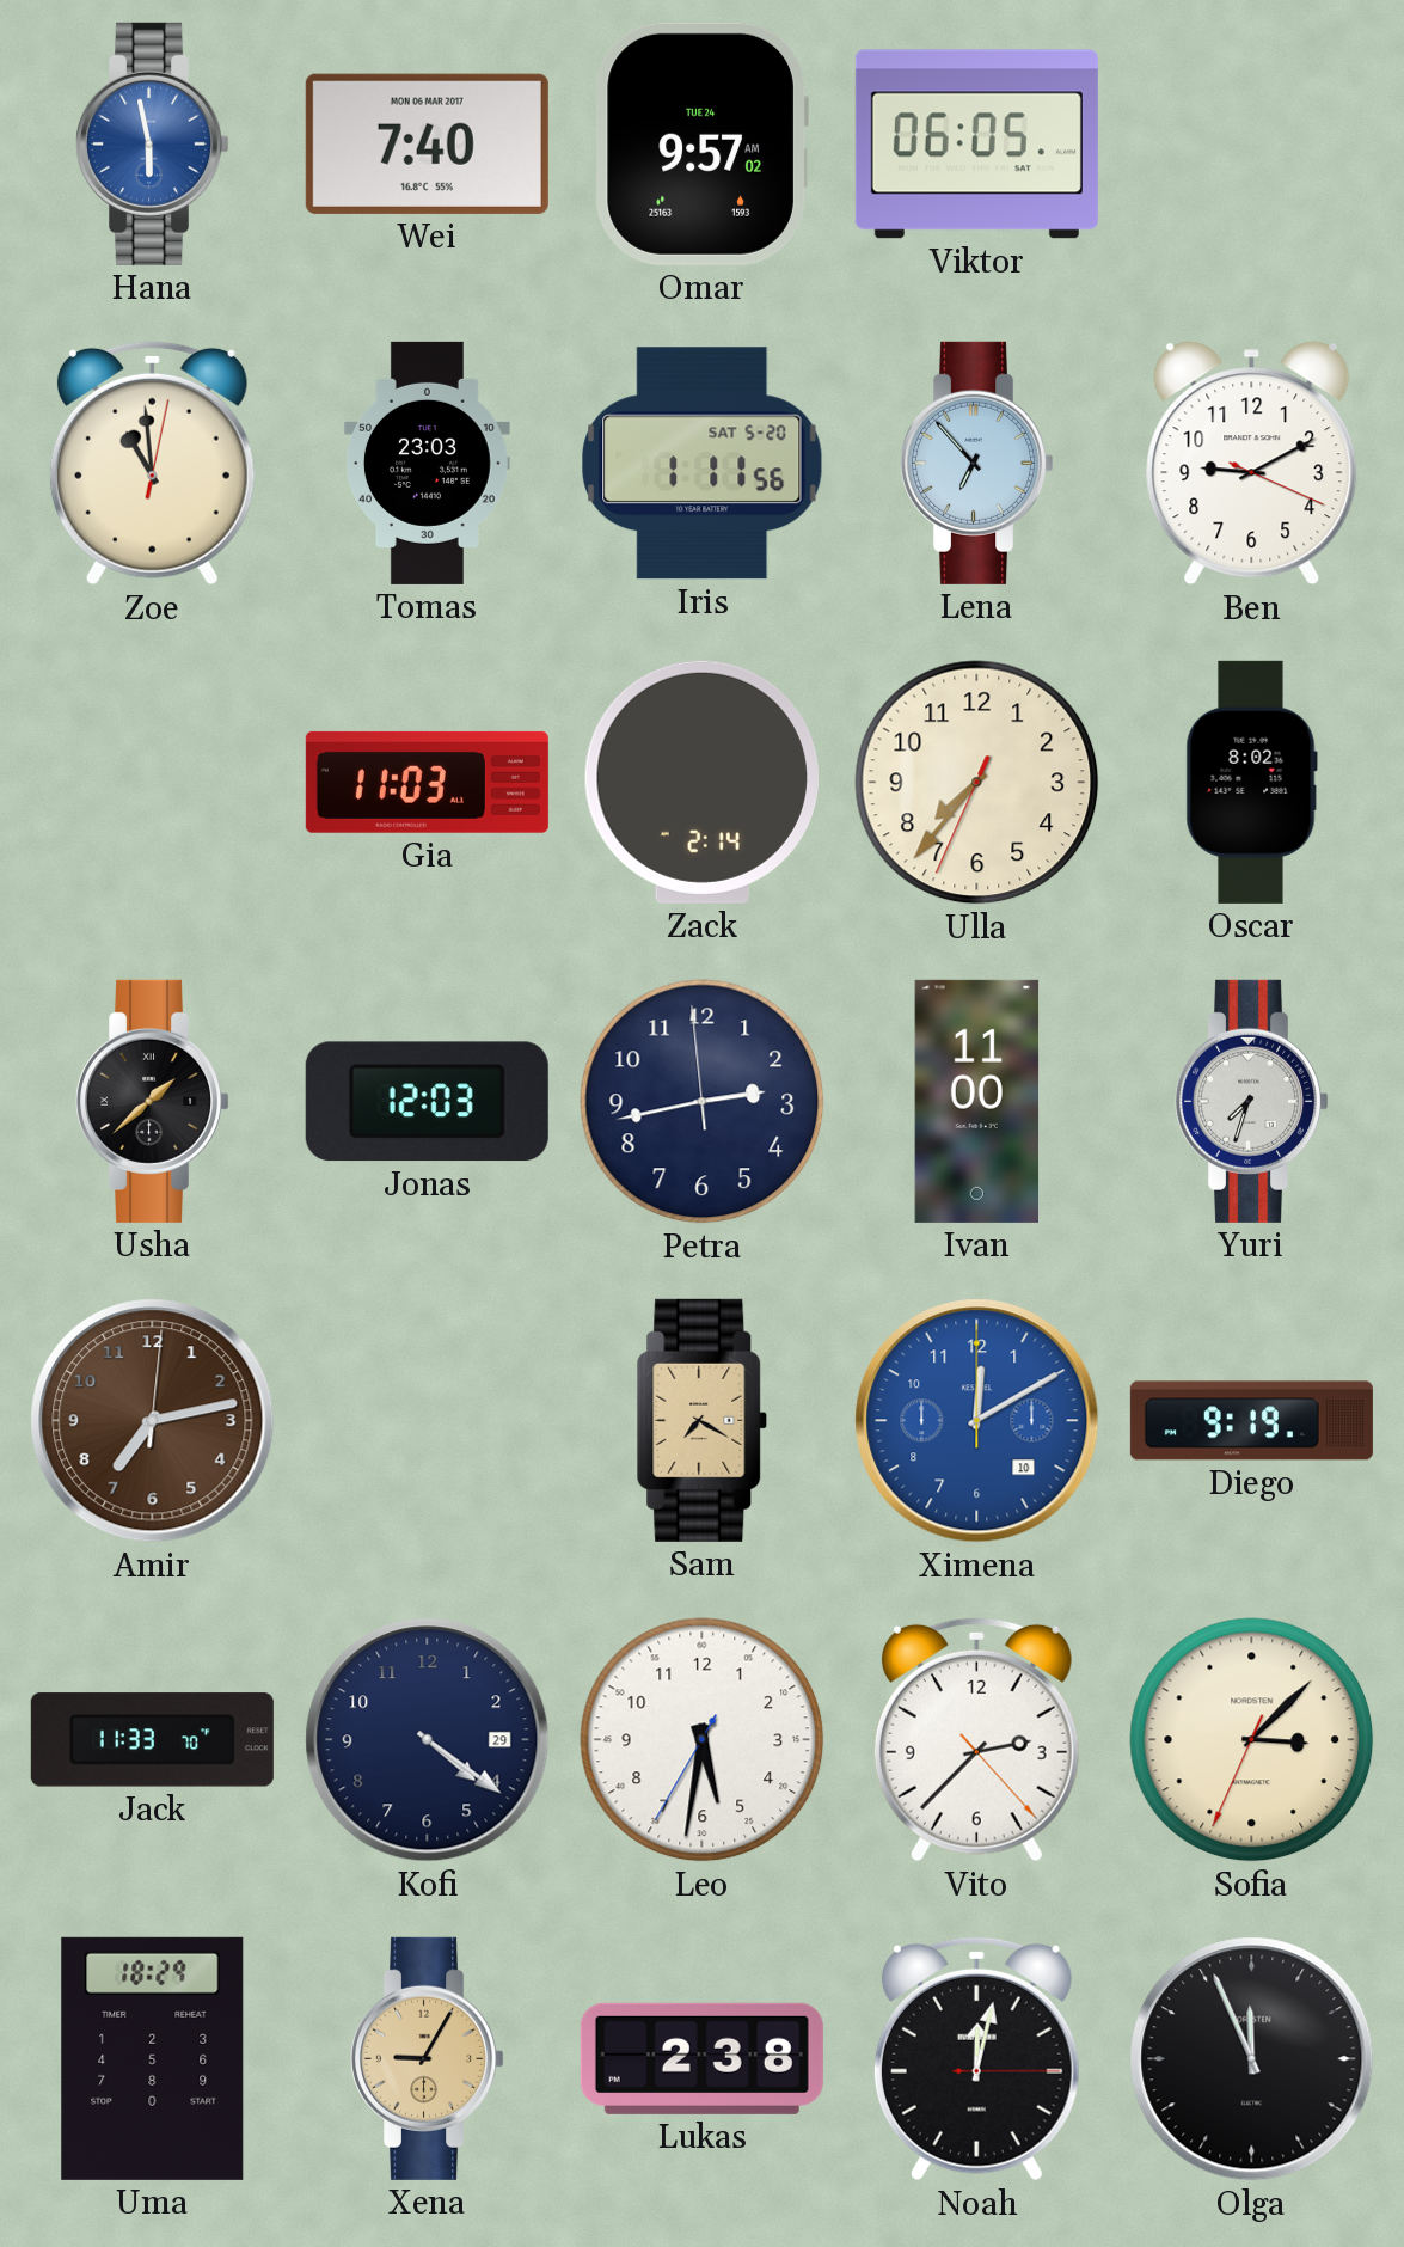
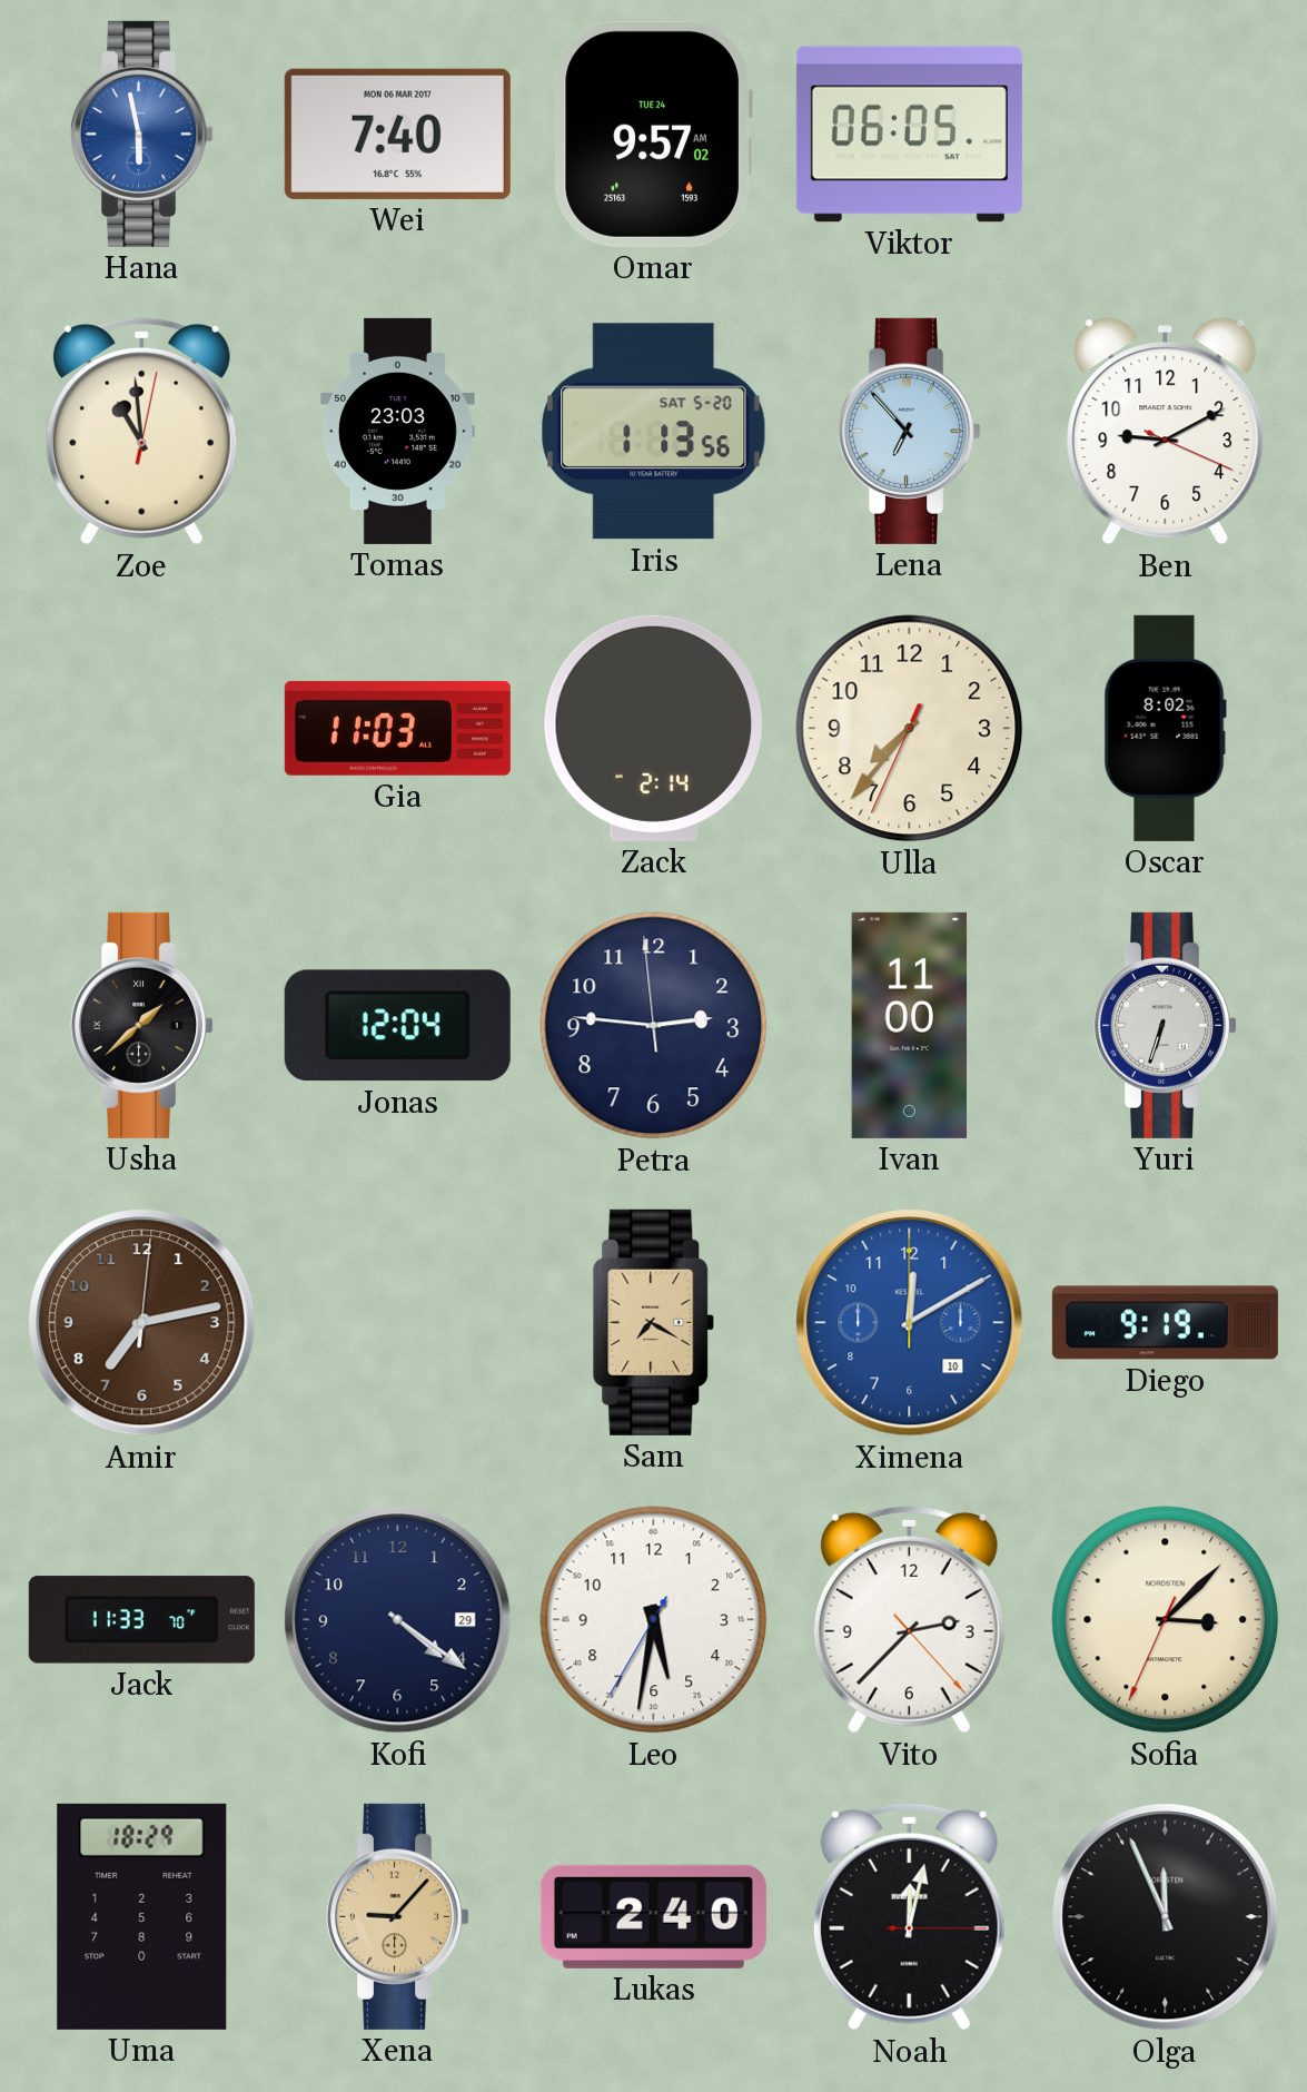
Iris: 1:11 -> 1:13
Jonas: 12:03 -> 12:04
Petra: 2:42 -> 2:45
Yuri: 7:33 -> 6:33
Xena: 9:05 -> 9:07
Lukas: 2:38 -> 2:40
